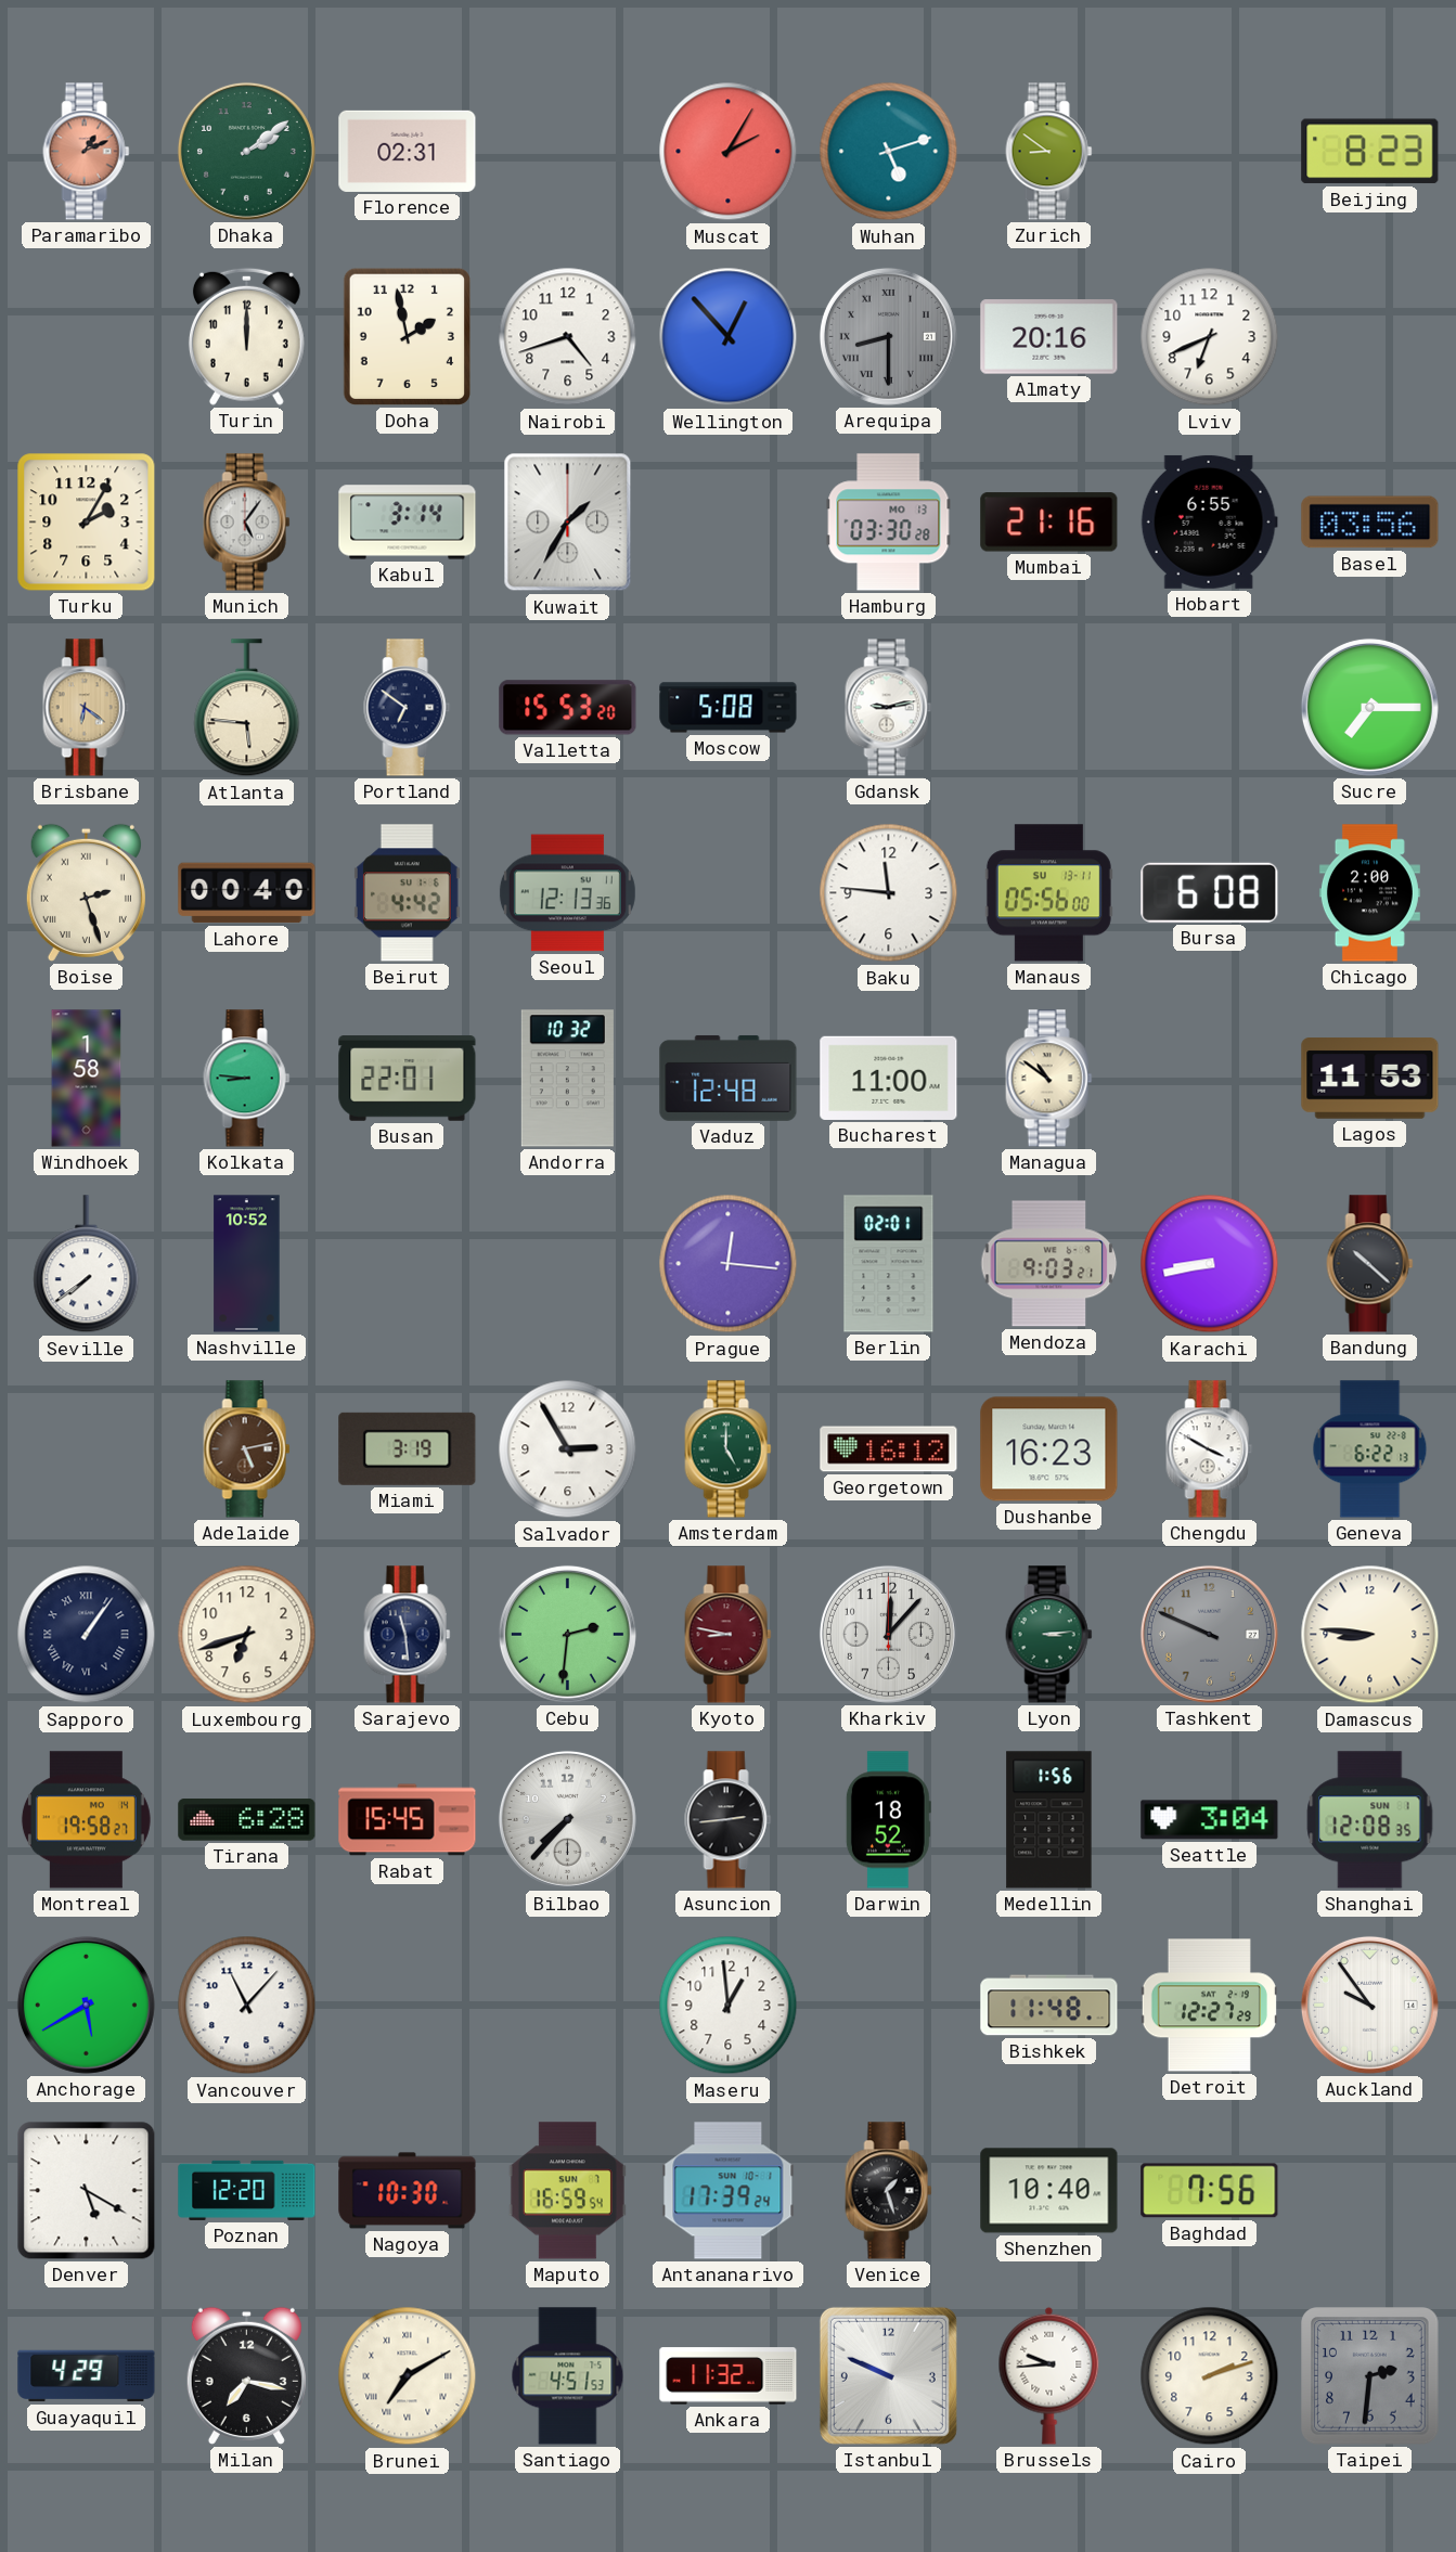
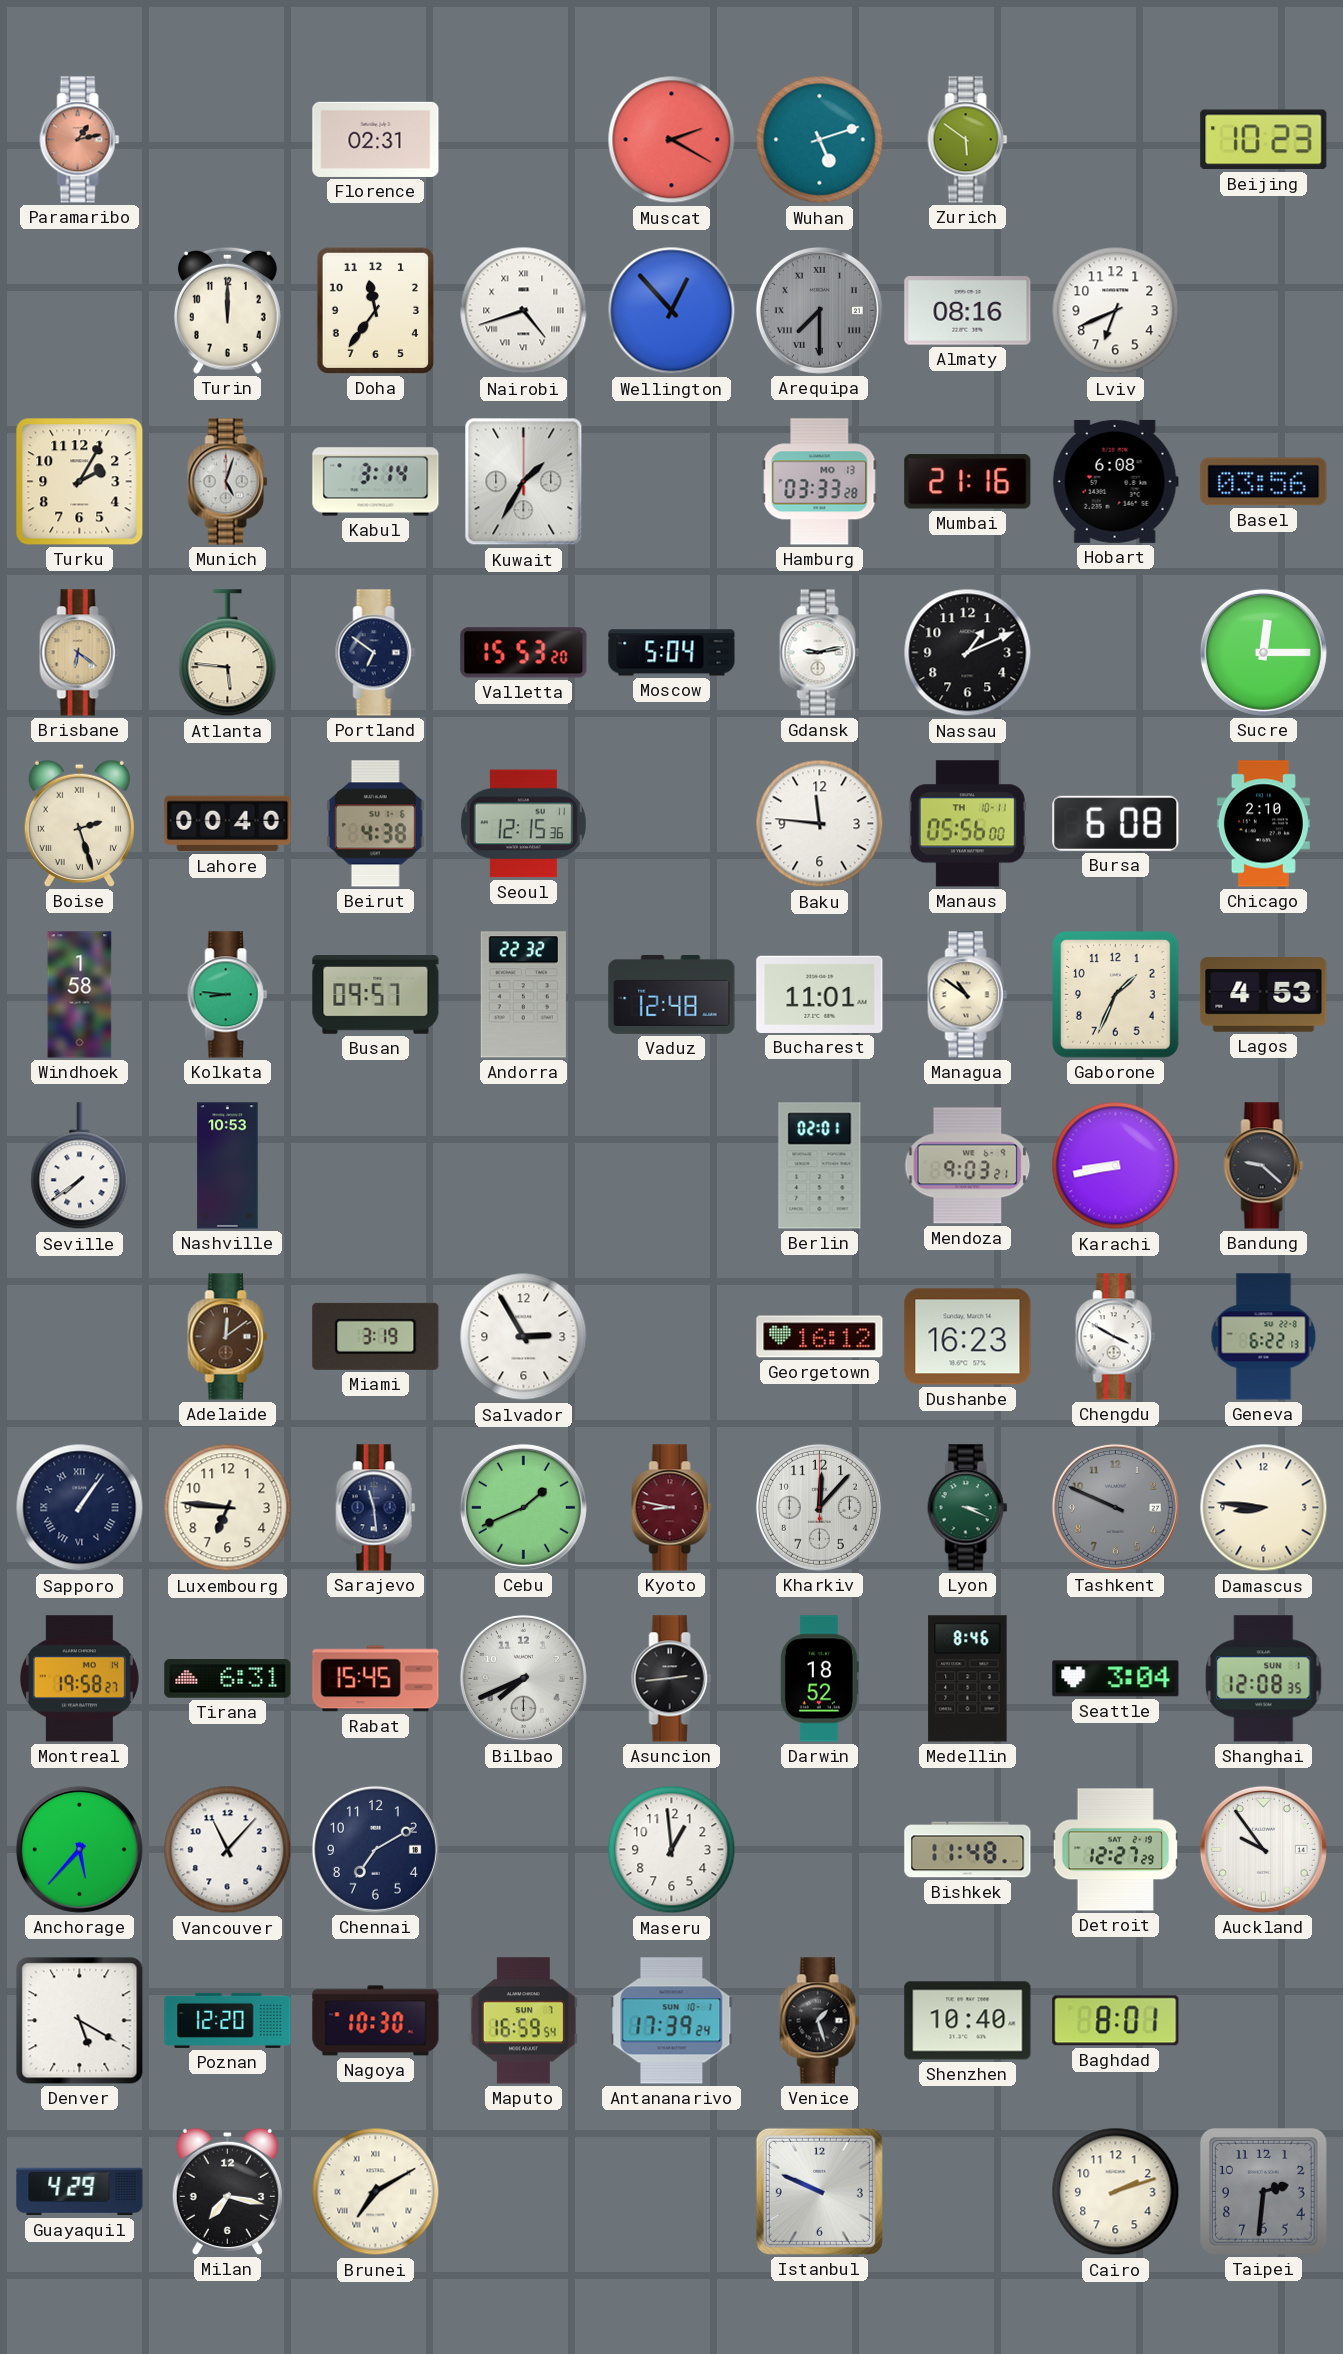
Paramaribo: 1:11 -> 1:13
Dhaka: 2:09 -> none
Muscat: 2:05 -> 2:20
Zurich: 8:51 -> 5:51
Beijing: 8:23 -> 10:23
Doha: 1:58 -> 11:36
Nairobi numerals: Arabic -> Roman
Arequipa: 8:30 -> 7:30
Almaty: 20:16 -> 08:16
Munich: 5:06 -> 5:03
Hamburg: 03:30 -> 03:33
Hobart: 6:55 -> 6:08
Moscow: 5:08 -> 5:04
Nassau: none -> 1:11
Sucre: 7:15 -> 12:15
Beirut: 4:42 -> 4:38
Seoul: 12:13 -> 12:15
Manaus date: SU 13-11 -> TH 10-11
Chicago: 2:00 -> 2:10
Busan: 22:01 -> 09:57
Andorra: 10:32 -> 22:32
Bucharest: 11:00 -> 11:01
Gaborone: none -> 1:34
Lagos: 11:53 -> 4:53
Nashville: 10:52 -> 10:53
Prague: 12:16 -> none
Bandung: 10:22 -> 9:22
Adelaide: 5:13 -> 12:09
Amsterdam: 5:00 -> none
Luxembourg: 6:42 -> 6:46
Cebu: 2:31 -> 1:41
Lyon: 3:14 -> 3:19
Tirana: 6:28 -> 6:31
Bilbao: 7:37 -> 7:41
Medellin: 1:56 -> 8:46
Anchorage: 5:40 -> 5:37
Chennai: none -> 7:10
Baghdad: 7:56 -> 8:01
Santiago: 4:51 -> none
Ankara: 11:32 -> none
Brussels: 9:44 -> none
